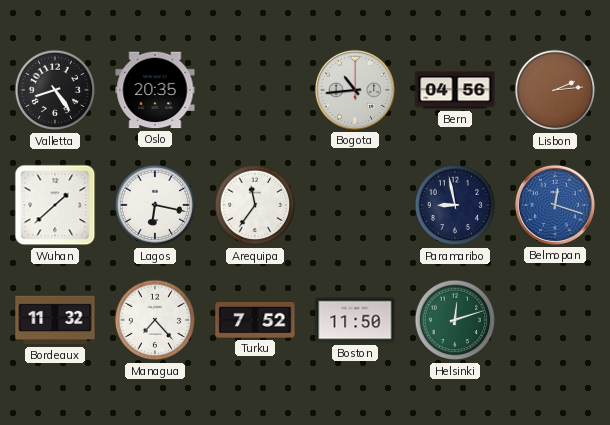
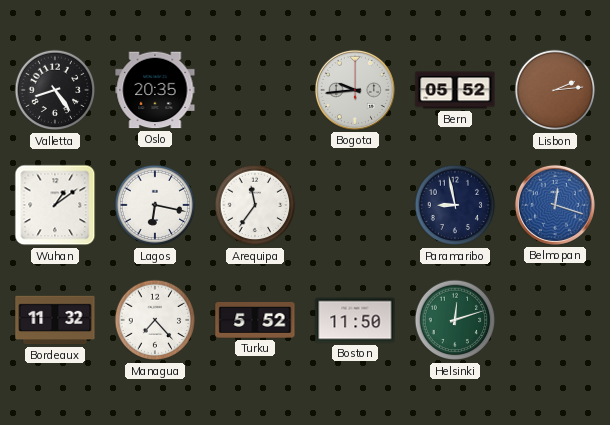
Bogota: 10:44 -> 9:44
Bern: 04:56 -> 05:52
Wuhan: 1:38 -> 1:09
Turku: 7:52 -> 5:52
